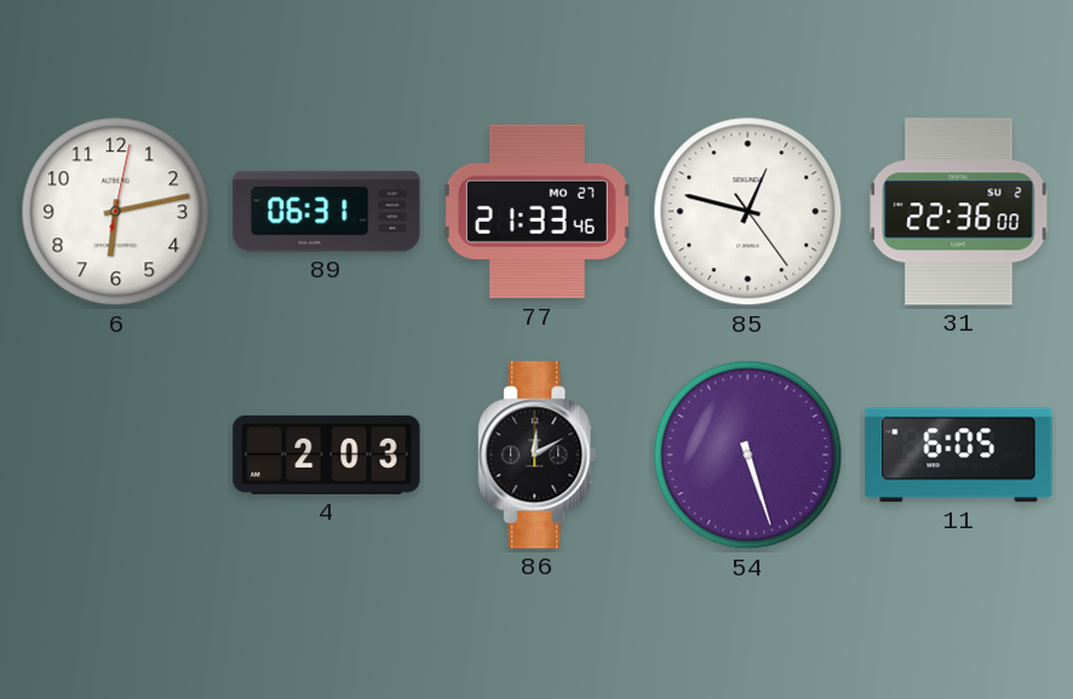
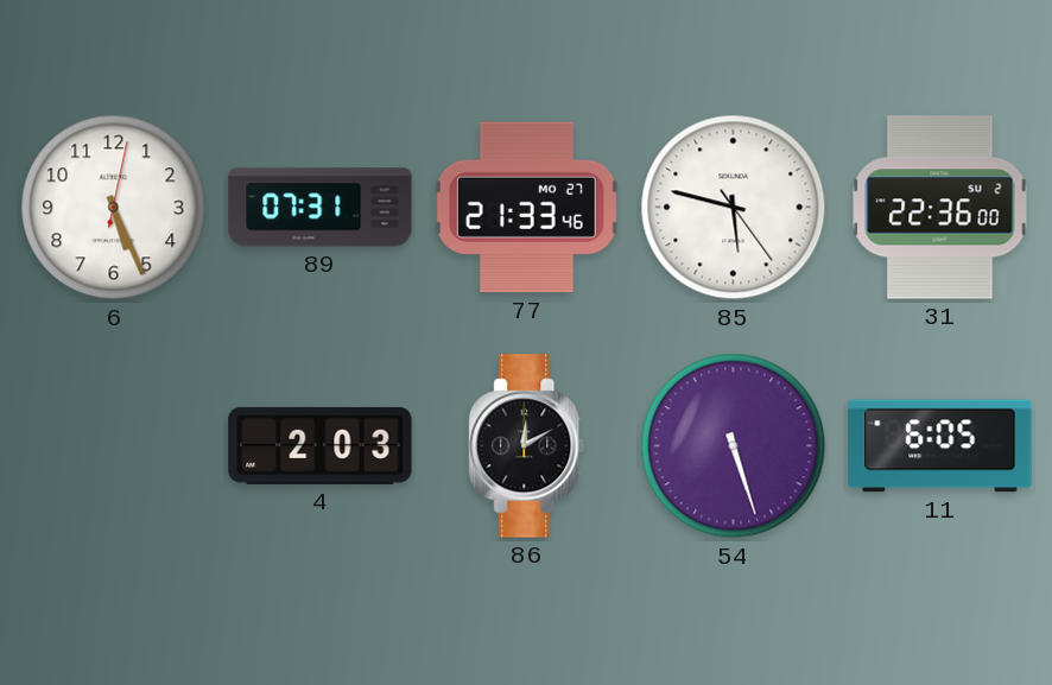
6: 6:13 -> 5:26
89: 06:31 -> 07:31
85: 12:47 -> 5:47
